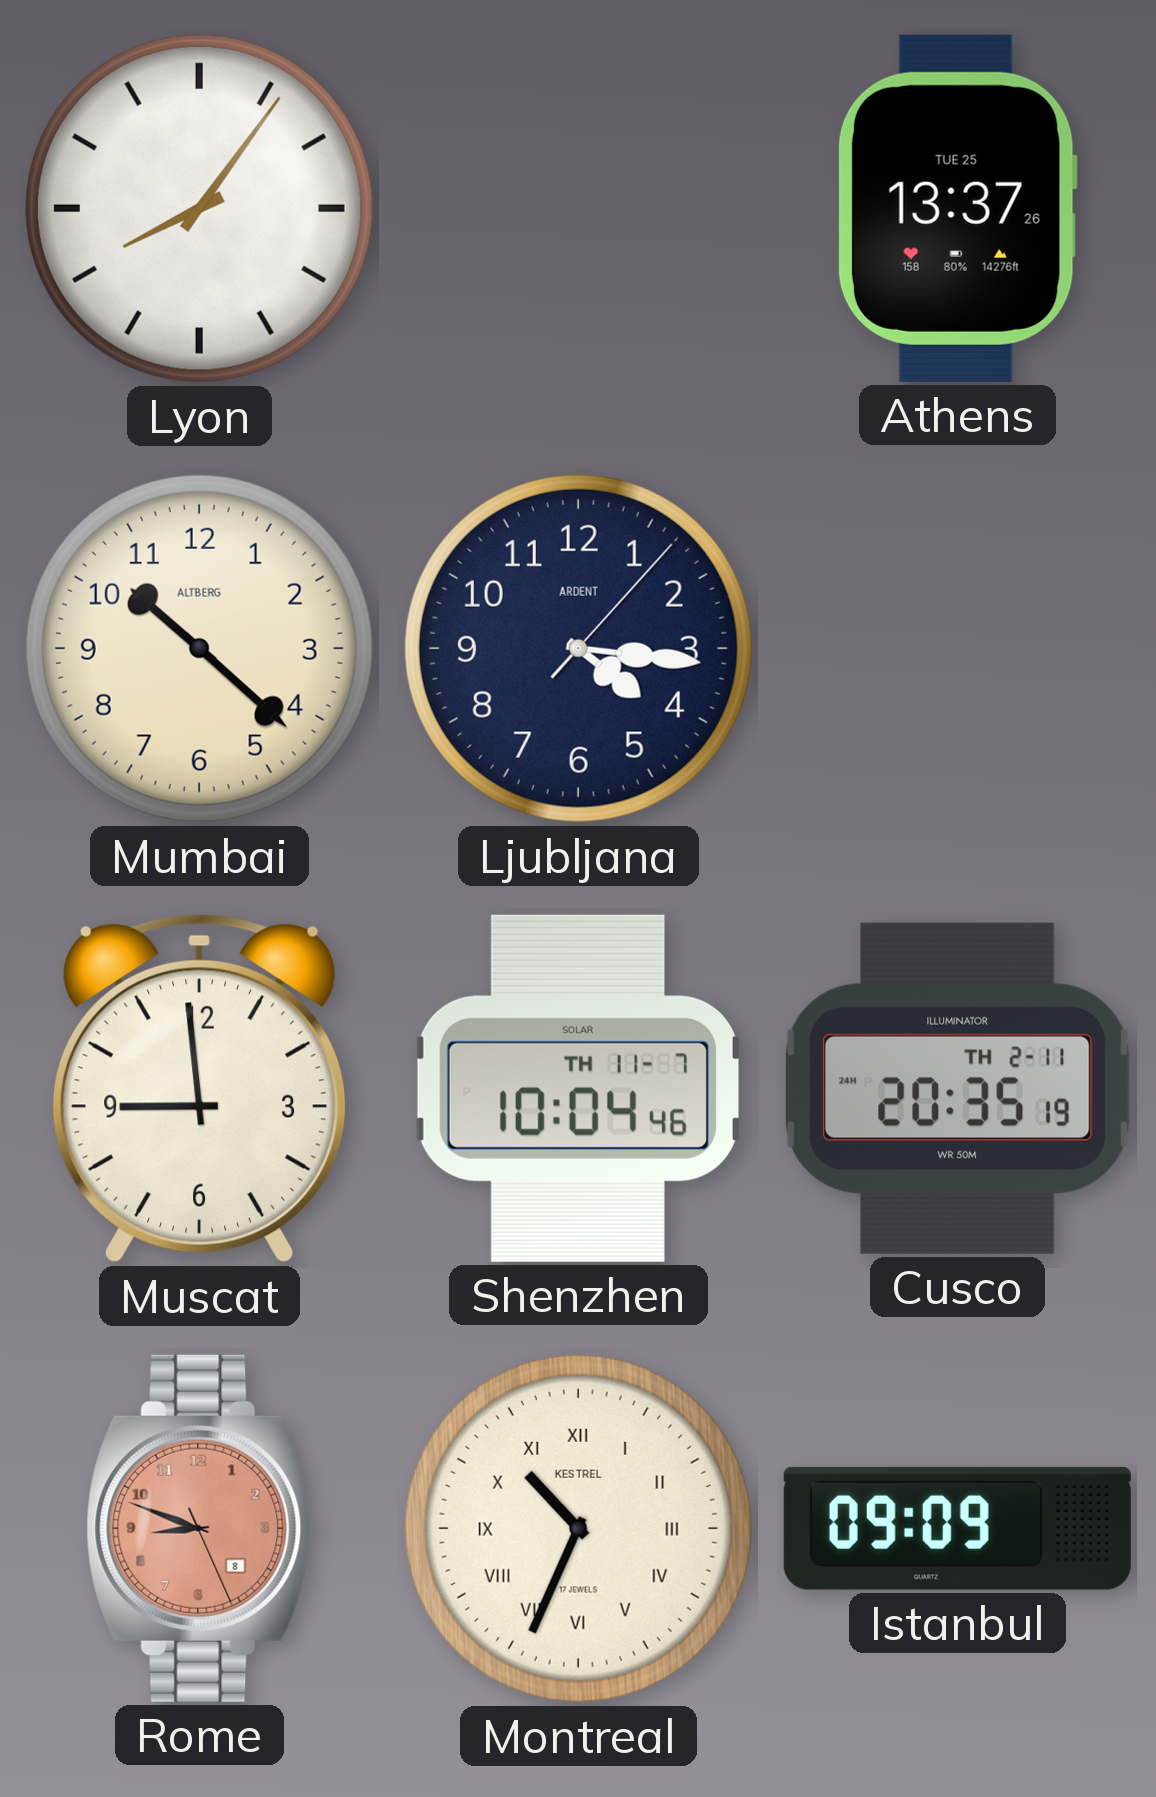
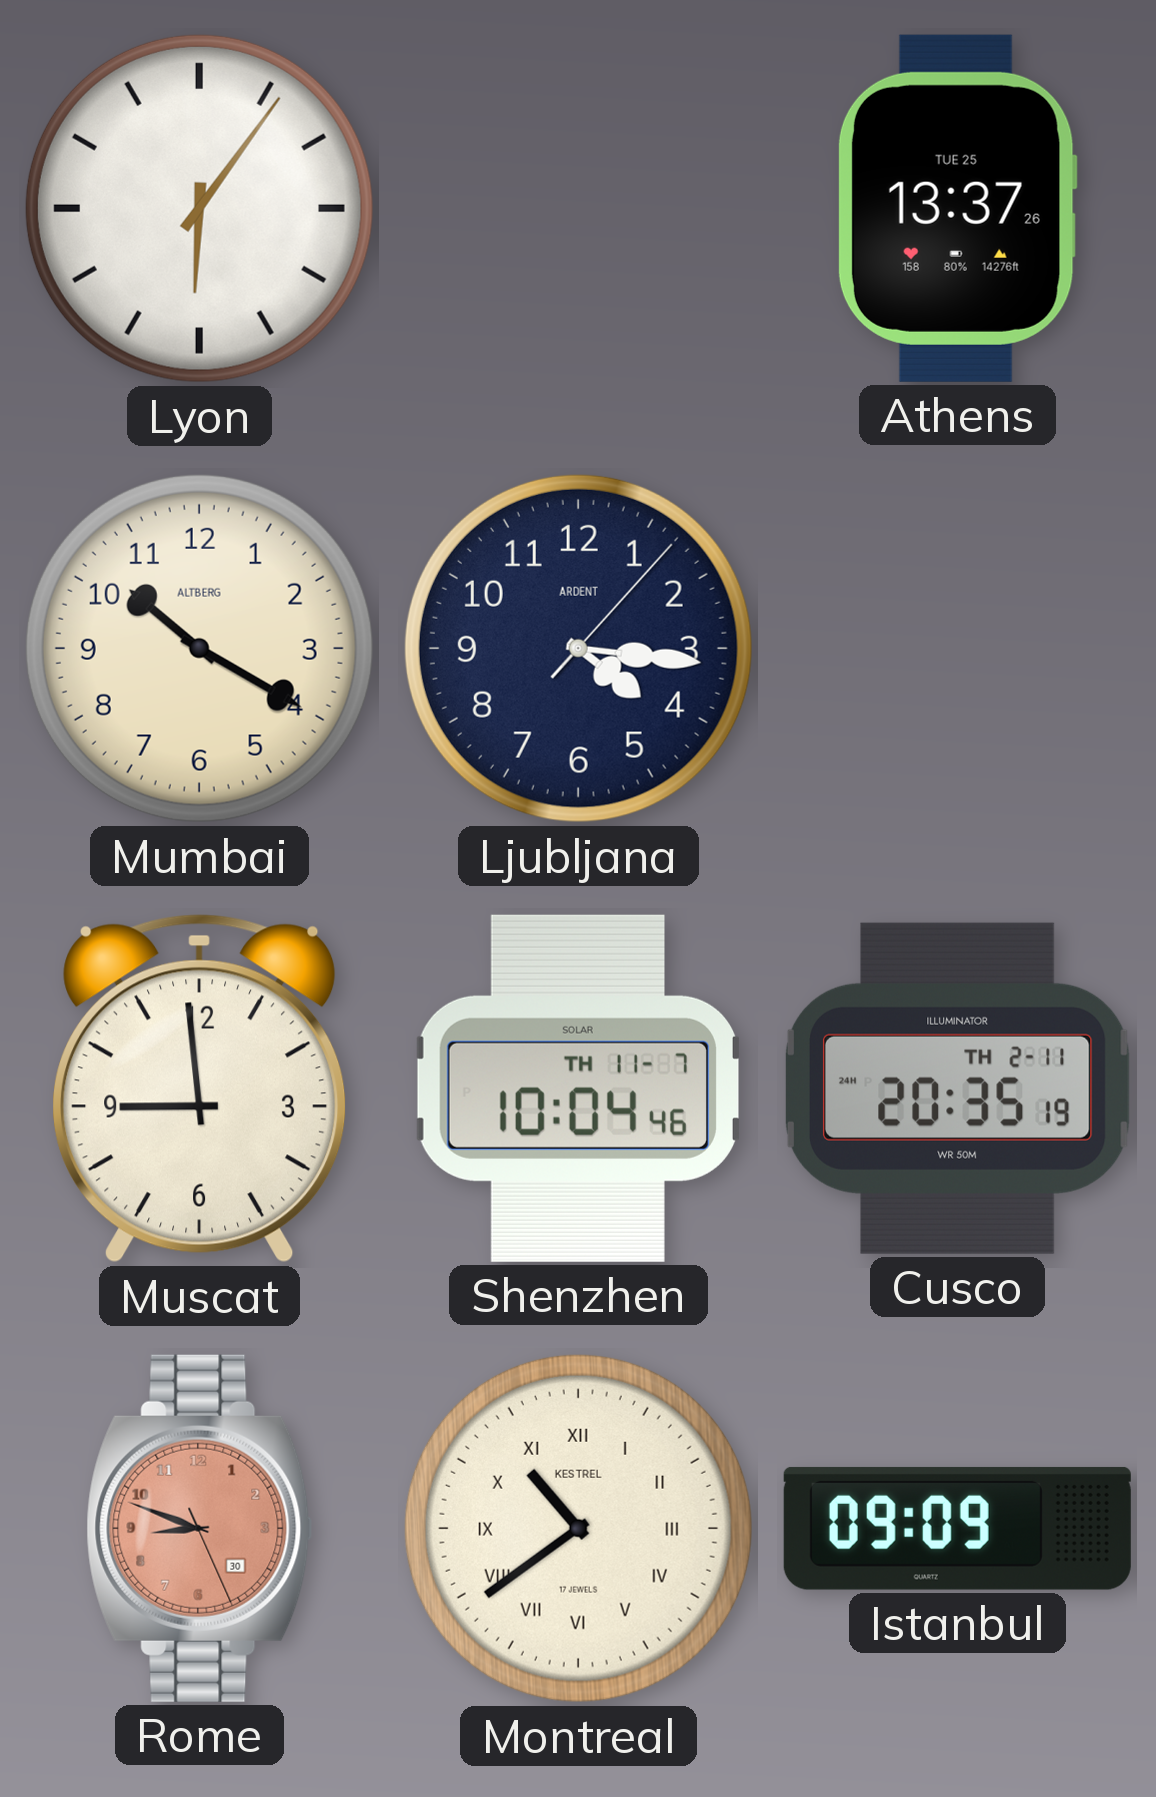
Lyon: 8:06 -> 6:06
Mumbai: 10:22 -> 10:20
Rome date: 8 -> 30
Montreal: 10:34 -> 10:39
